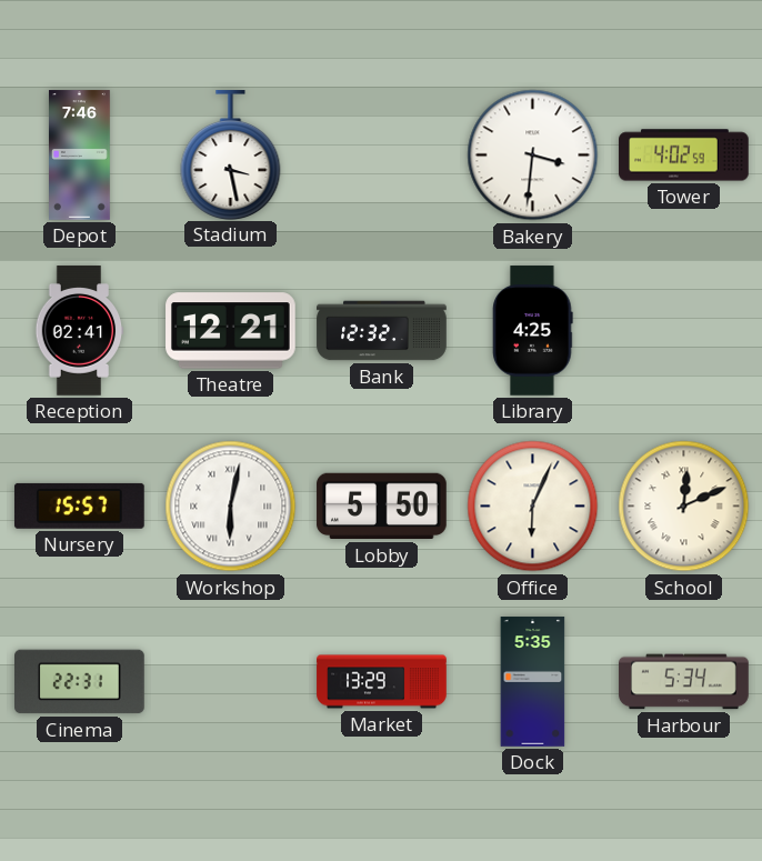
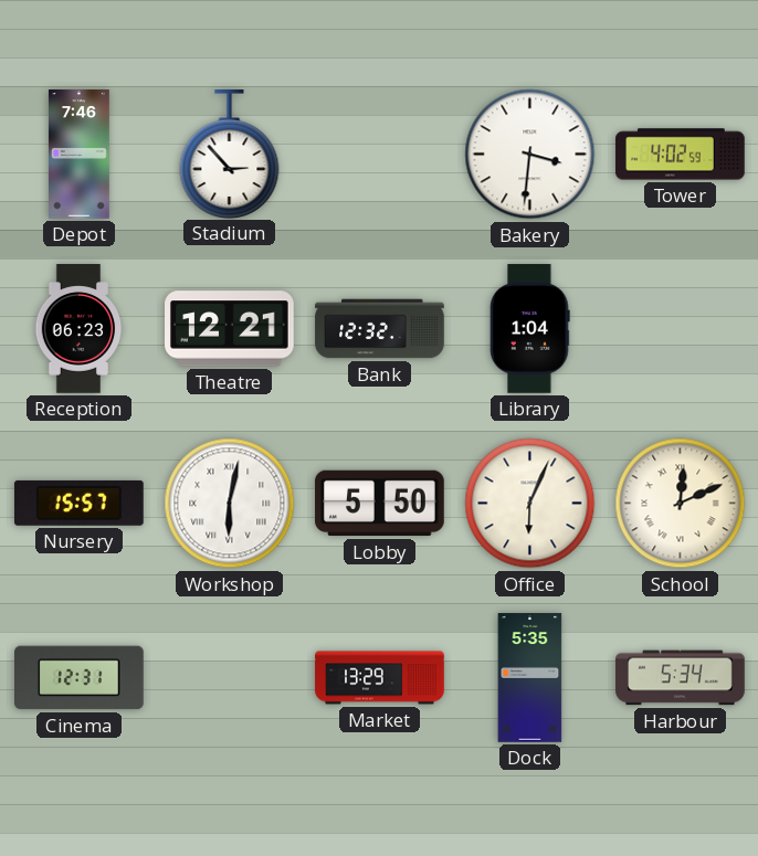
Stadium: 3:28 -> 2:53
Reception: 02:41 -> 06:23
Library: 4:25 -> 1:04
Cinema: 22:31 -> 12:31
